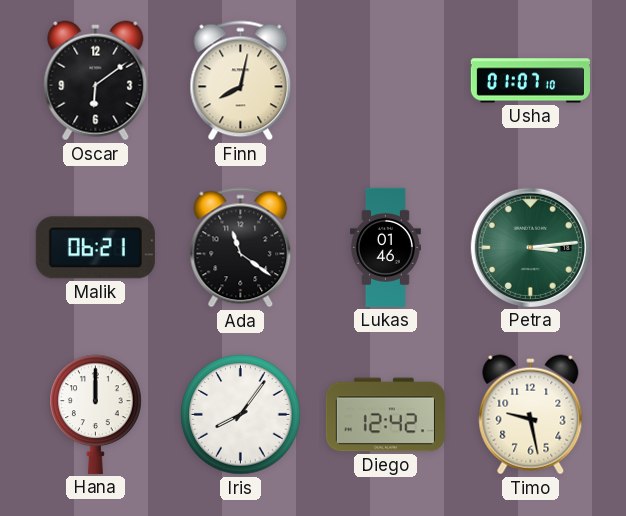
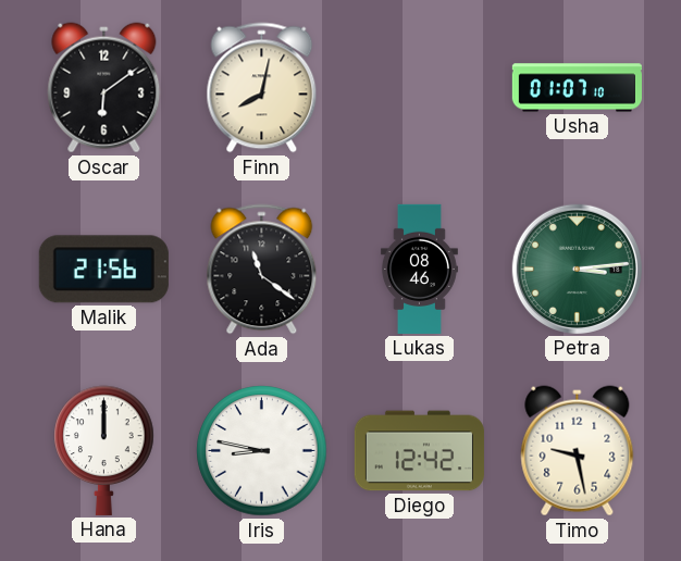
Malik: 06:21 -> 21:56
Lukas: 01:46 -> 08:46
Iris: 8:06 -> 8:47
